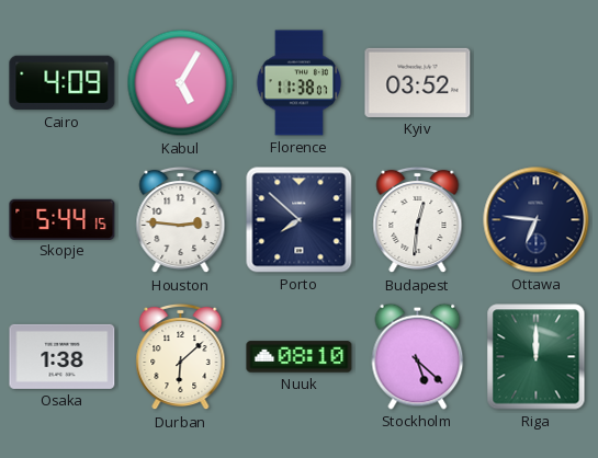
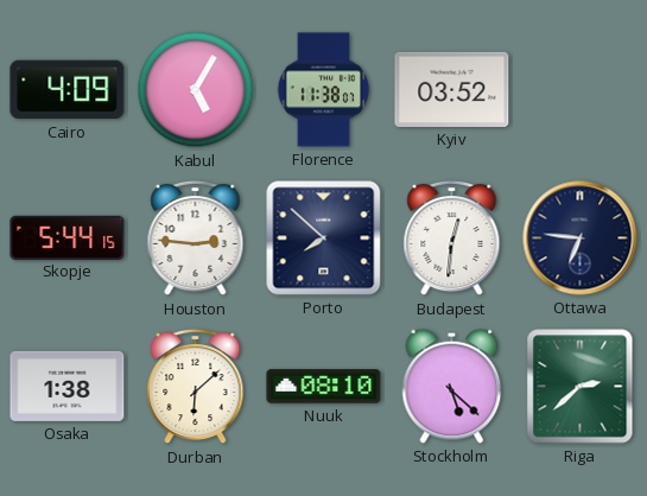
Riga: 12:00 -> 2:38
